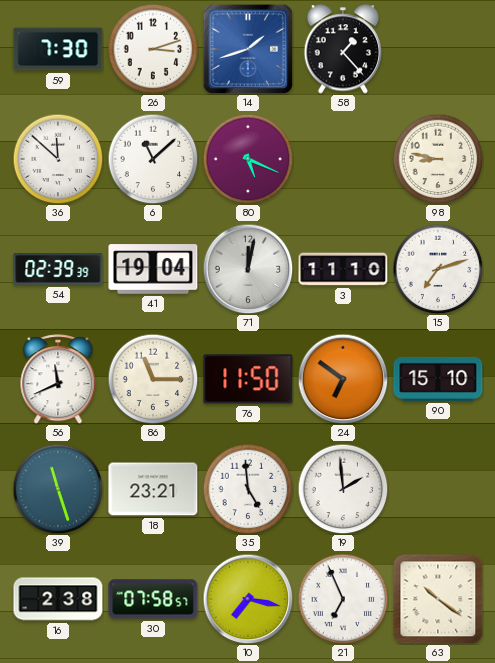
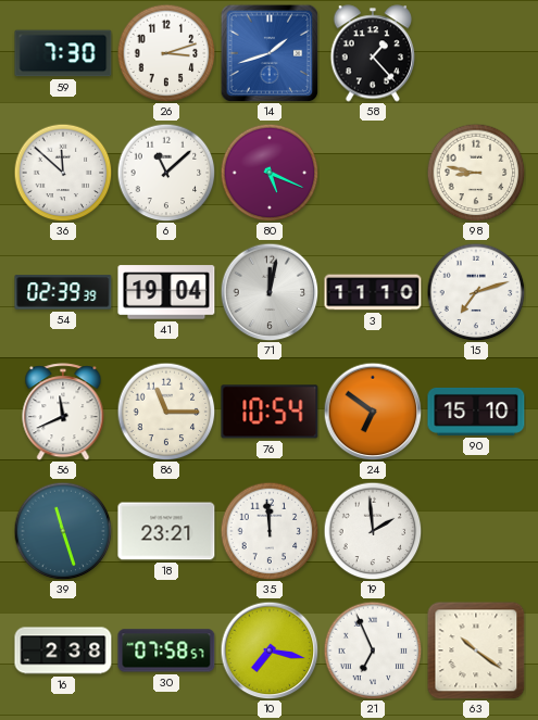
76: 11:50 -> 10:54
35: 4:59 -> 11:59
